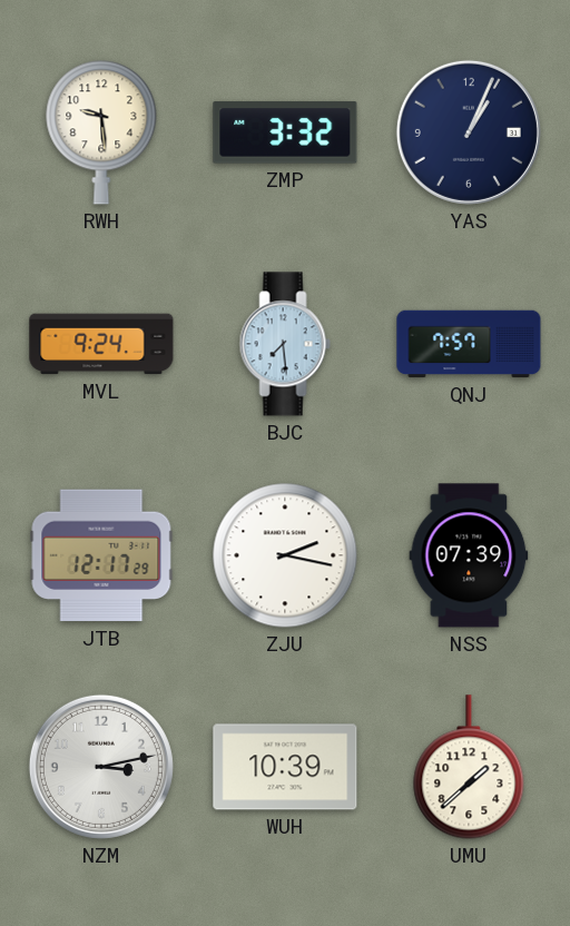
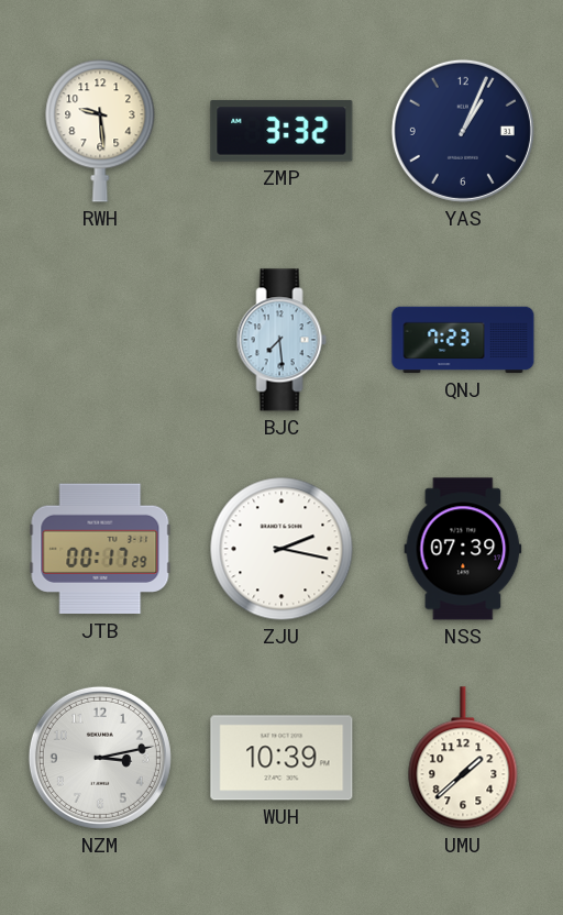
MVL: 9:24 -> none
QNJ: 7:57 -> 7:23
JTB: 12:17 -> 00:17
